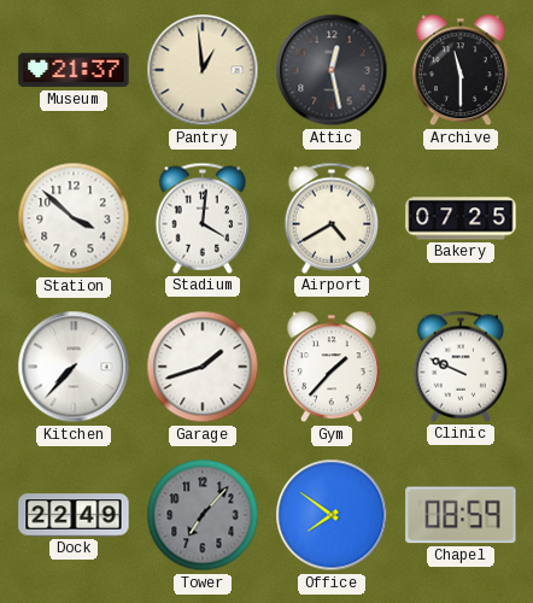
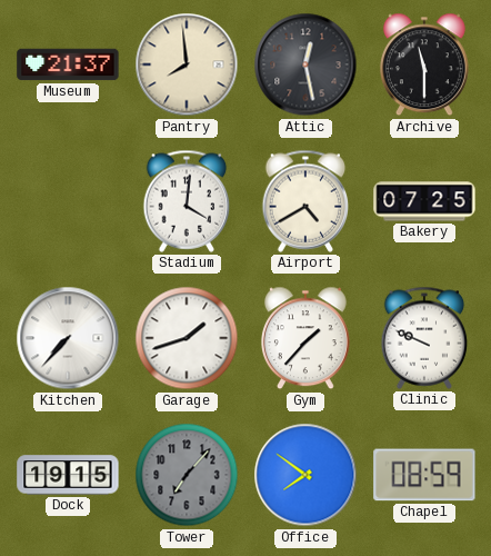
Pantry: 12:59 -> 7:59
Station: 3:52 -> none
Dock: 22:49 -> 19:15
